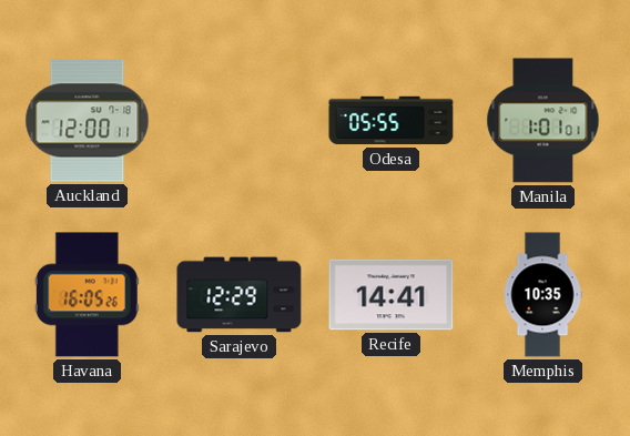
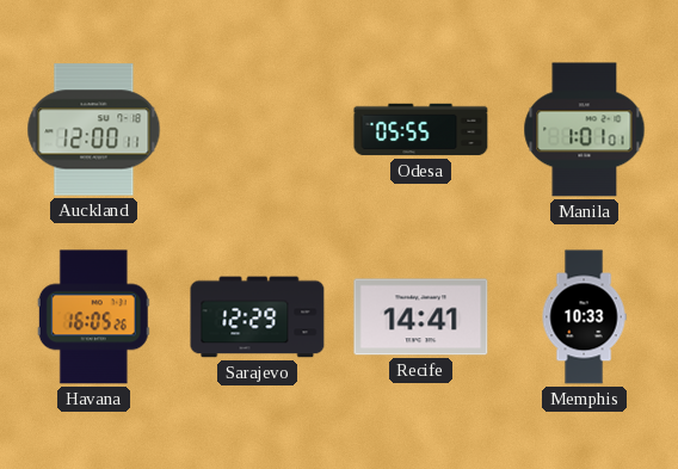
Memphis: 10:35 -> 10:33
